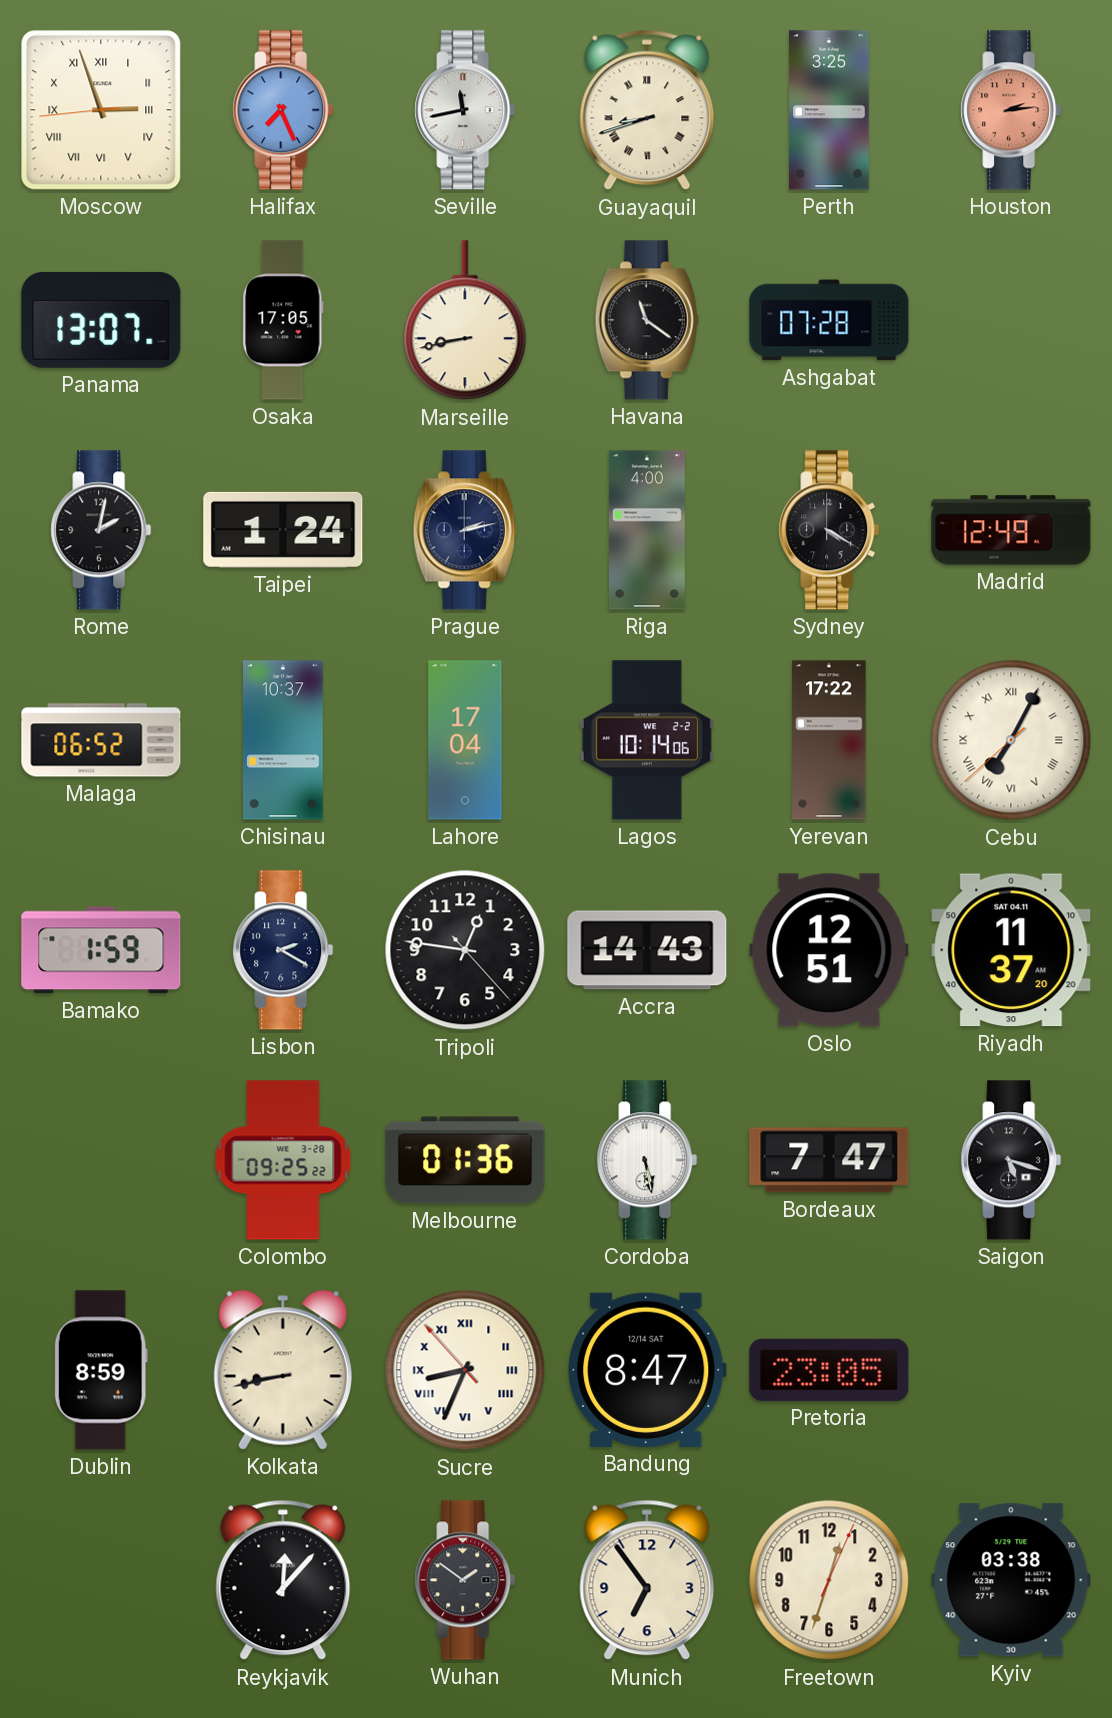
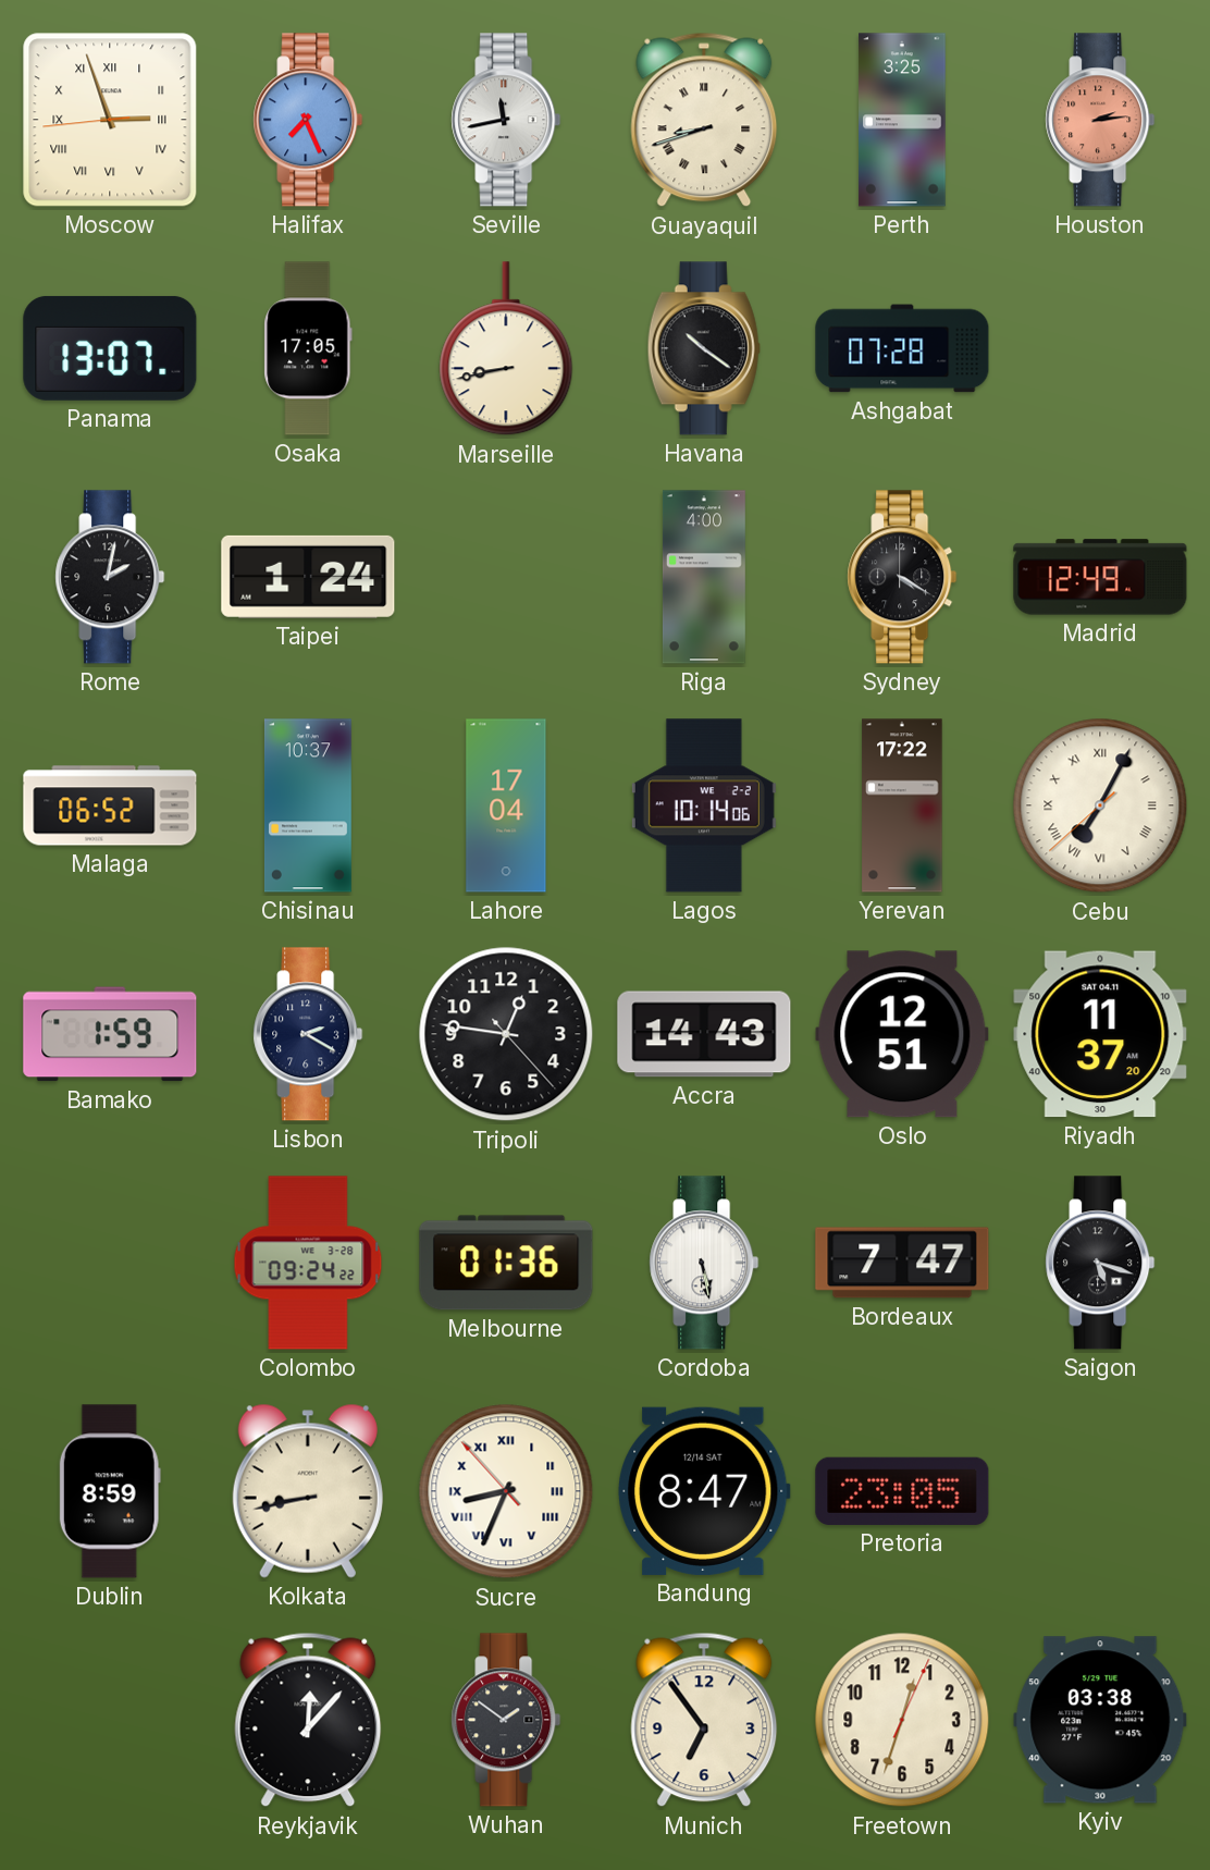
Havana: 11:21 -> 10:21
Prague: 2:13 -> none
Colombo: 09:25 -> 09:24
